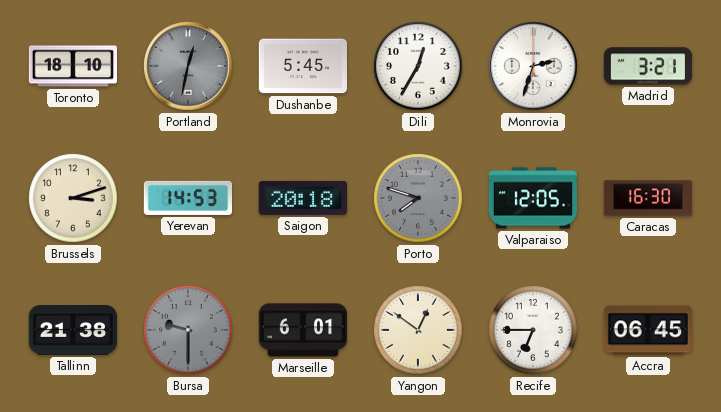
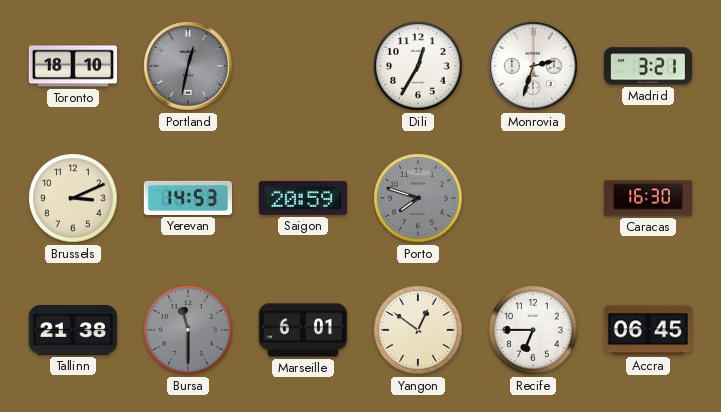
Dushanbe: 5:45 -> none
Brussels: 3:12 -> 3:11
Saigon: 20:18 -> 20:59
Valparaiso: 12:05 -> none
Bursa: 9:30 -> 11:30
